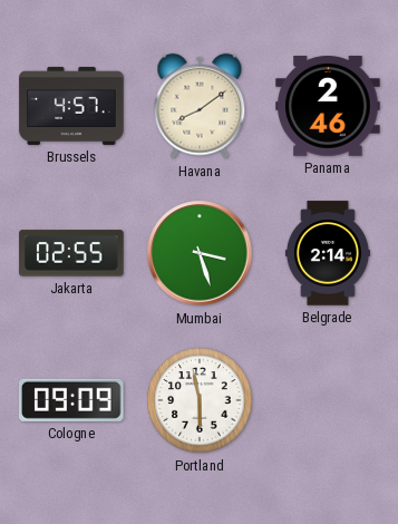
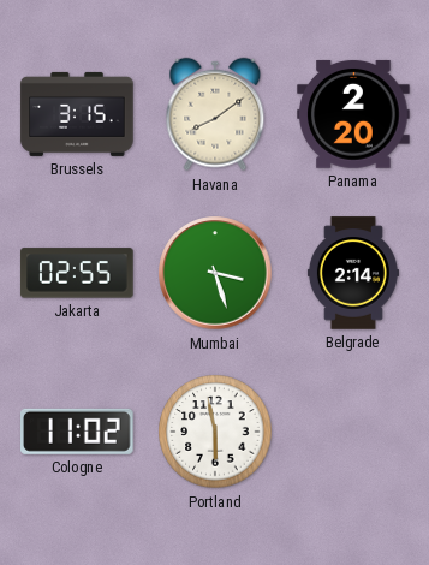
Brussels: 4:57 -> 3:15
Panama: 2:46 -> 2:20
Cologne: 09:09 -> 11:02
